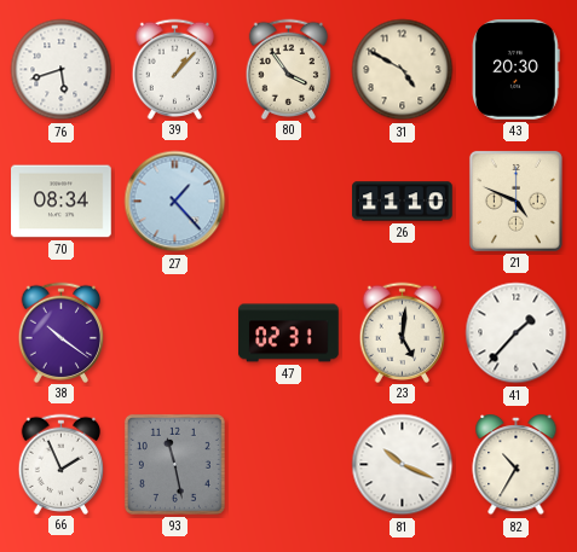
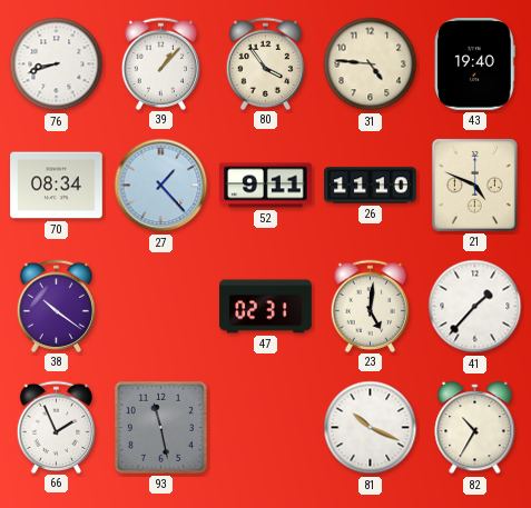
76: 5:42 -> 8:42
31: 4:50 -> 4:46
43: 20:30 -> 19:40
52: none -> 9:11
